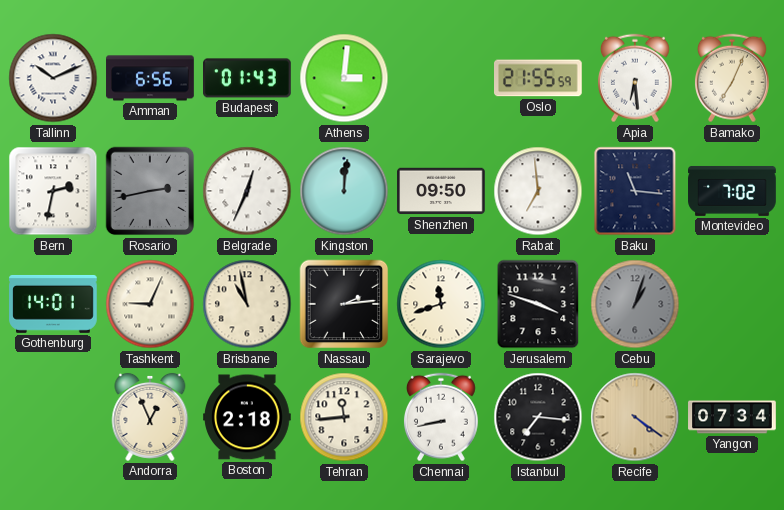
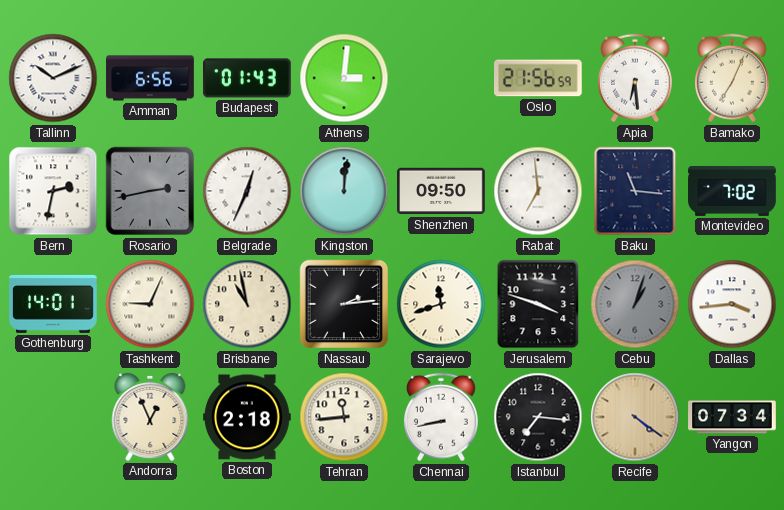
Oslo: 21:55 -> 21:56
Dallas: none -> 3:44
